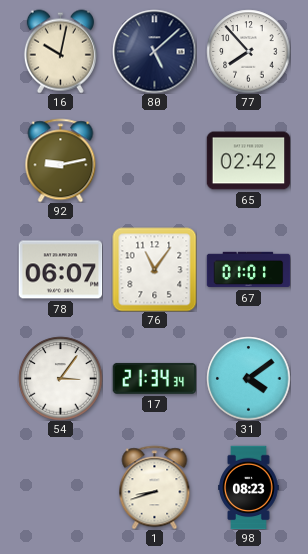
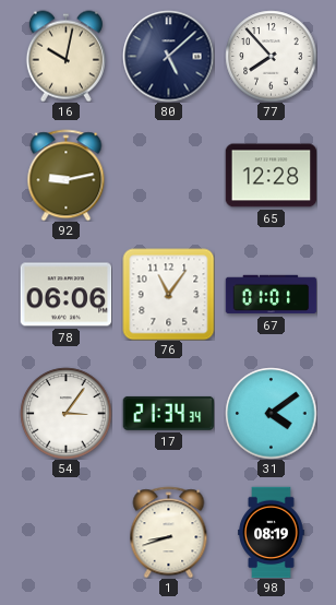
65: 02:42 -> 12:28
78: 06:07 -> 06:06
98: 08:23 -> 08:19
